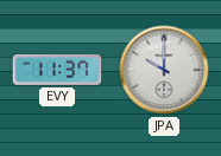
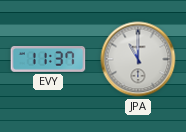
JPA: 10:00 -> 11:00
